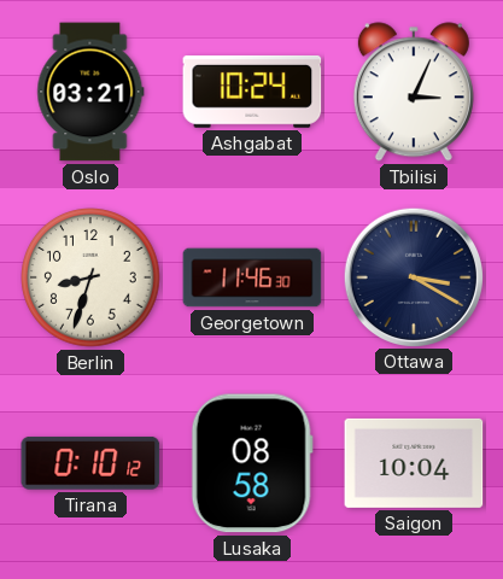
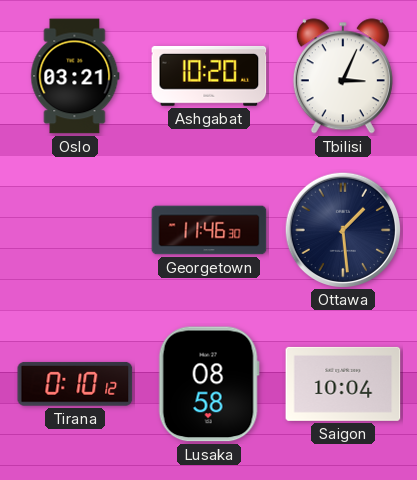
Ashgabat: 10:24 -> 10:20
Berlin: 8:33 -> none
Ottawa: 3:20 -> 1:29
